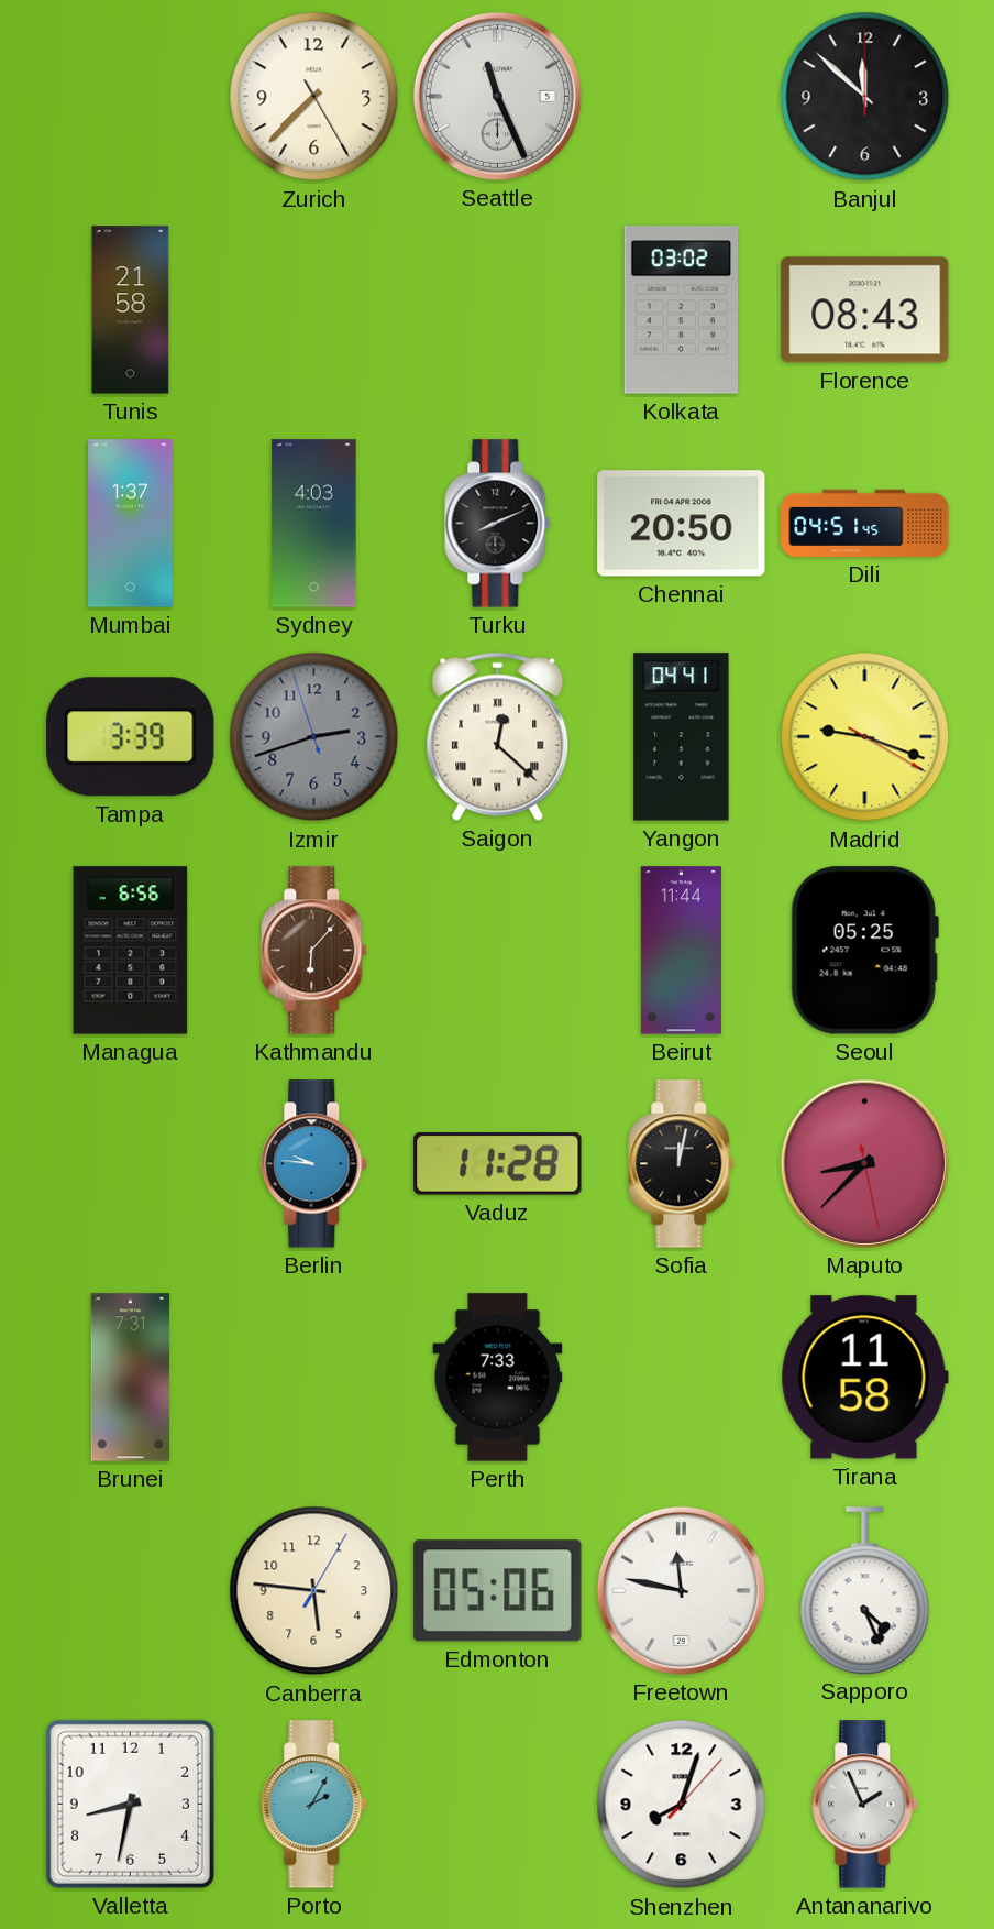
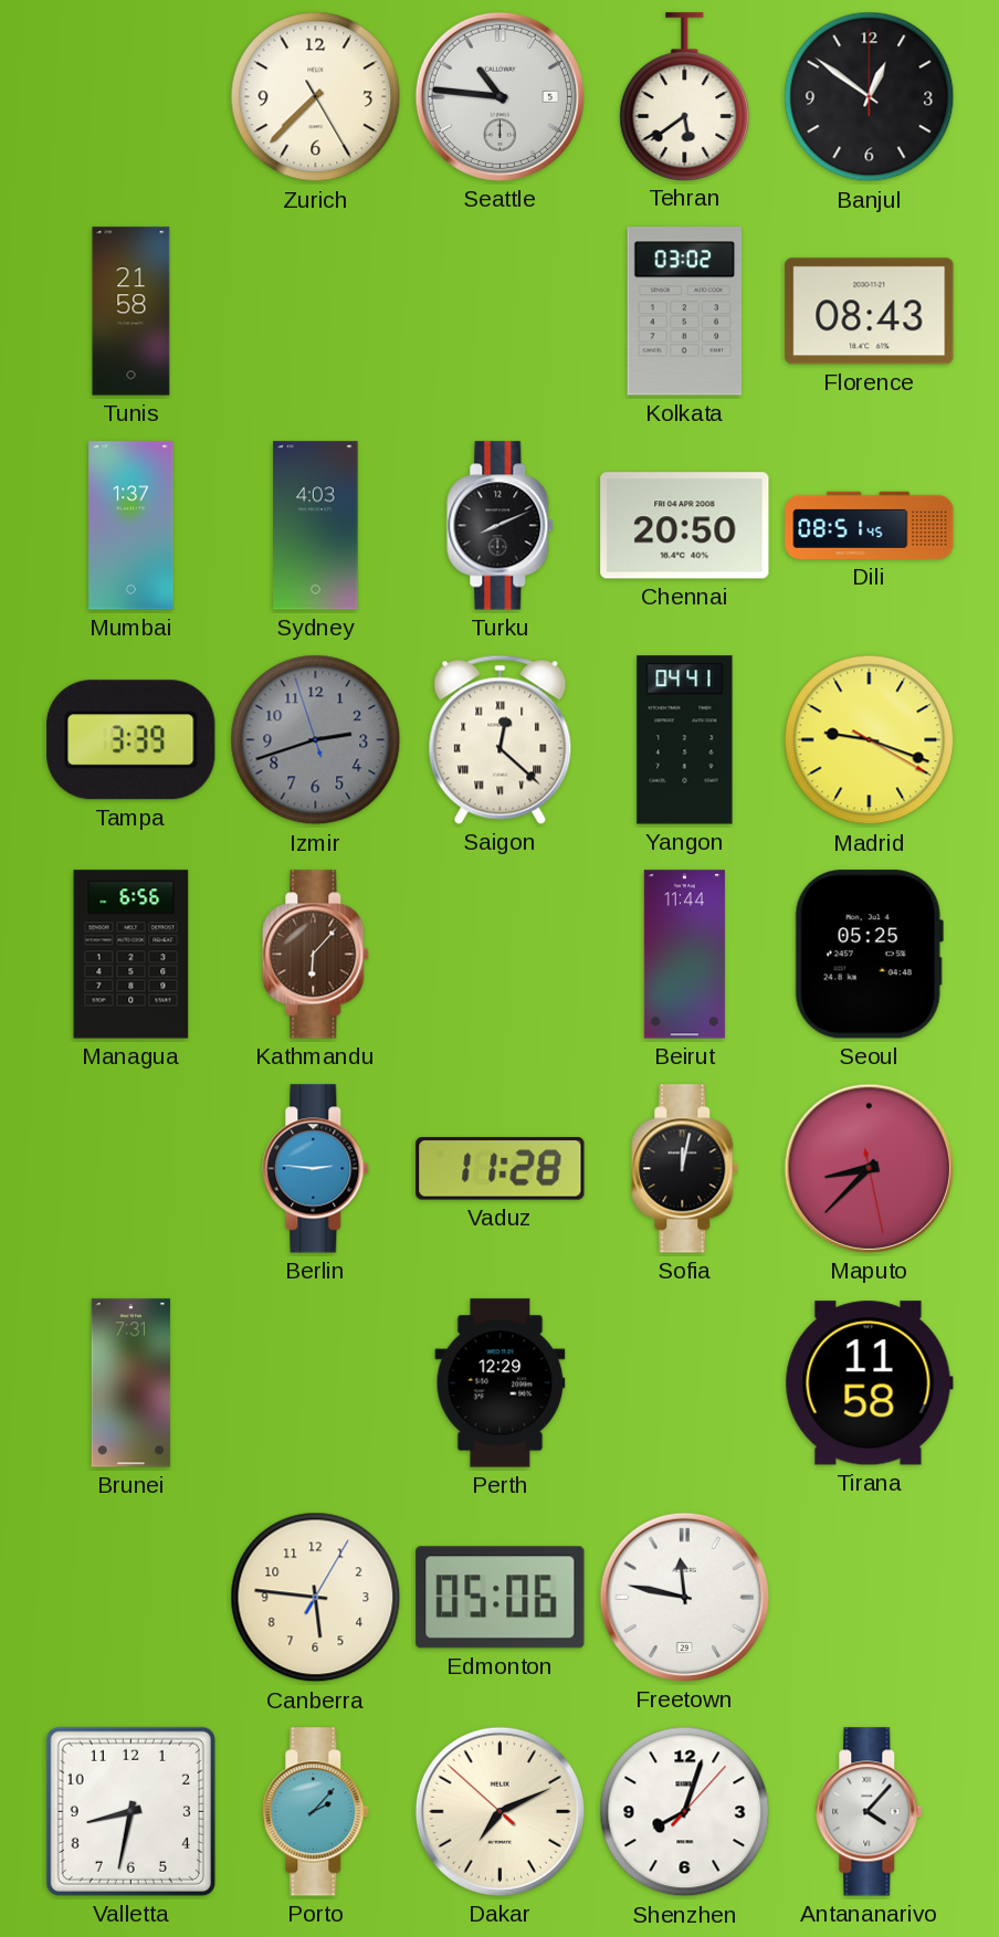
Seattle: 11:26 -> 10:46
Tehran: none -> 5:39
Banjul: 11:52 -> 12:51
Dili: 04:51 -> 08:51
Berlin: 9:46 -> 2:46
Perth: 7:33 -> 12:29
Sapporo: 4:26 -> none
Porto: 2:05 -> 2:07
Dakar: none -> 7:10
Antananarivo: 1:56 -> 4:07
